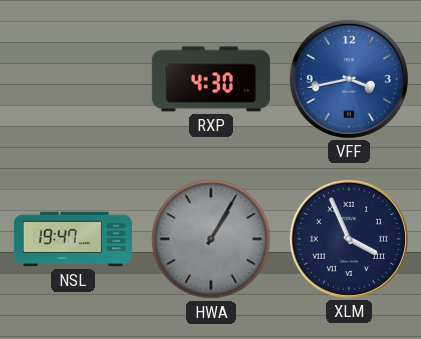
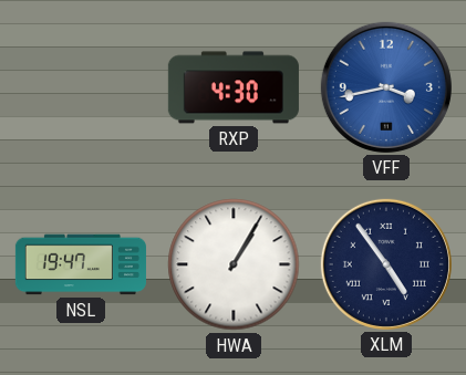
HWA dial: grey -> white
XLM: 3:56 -> 4:54
